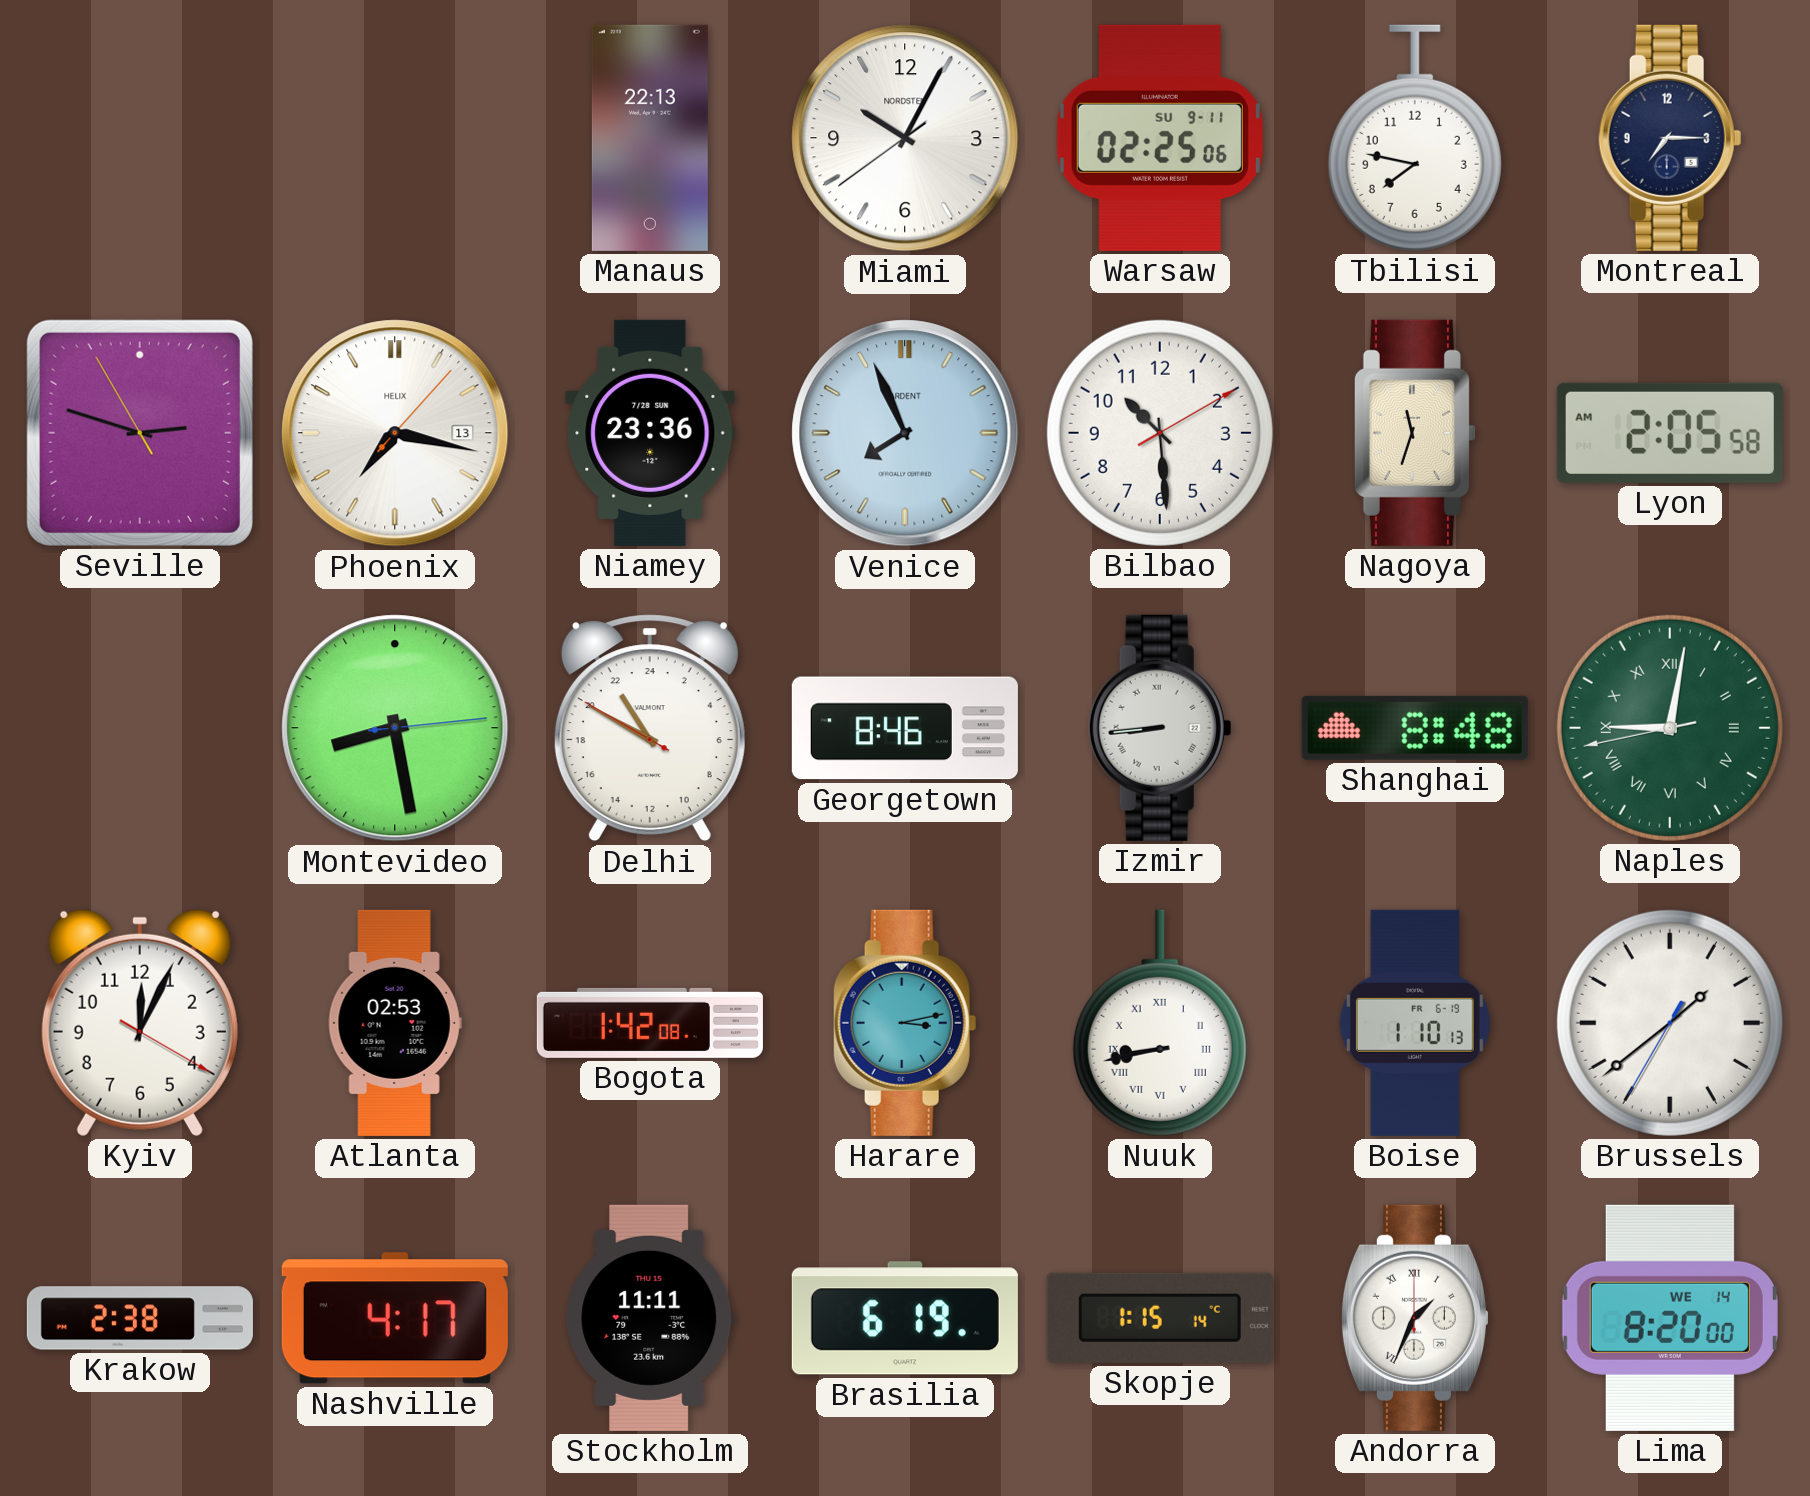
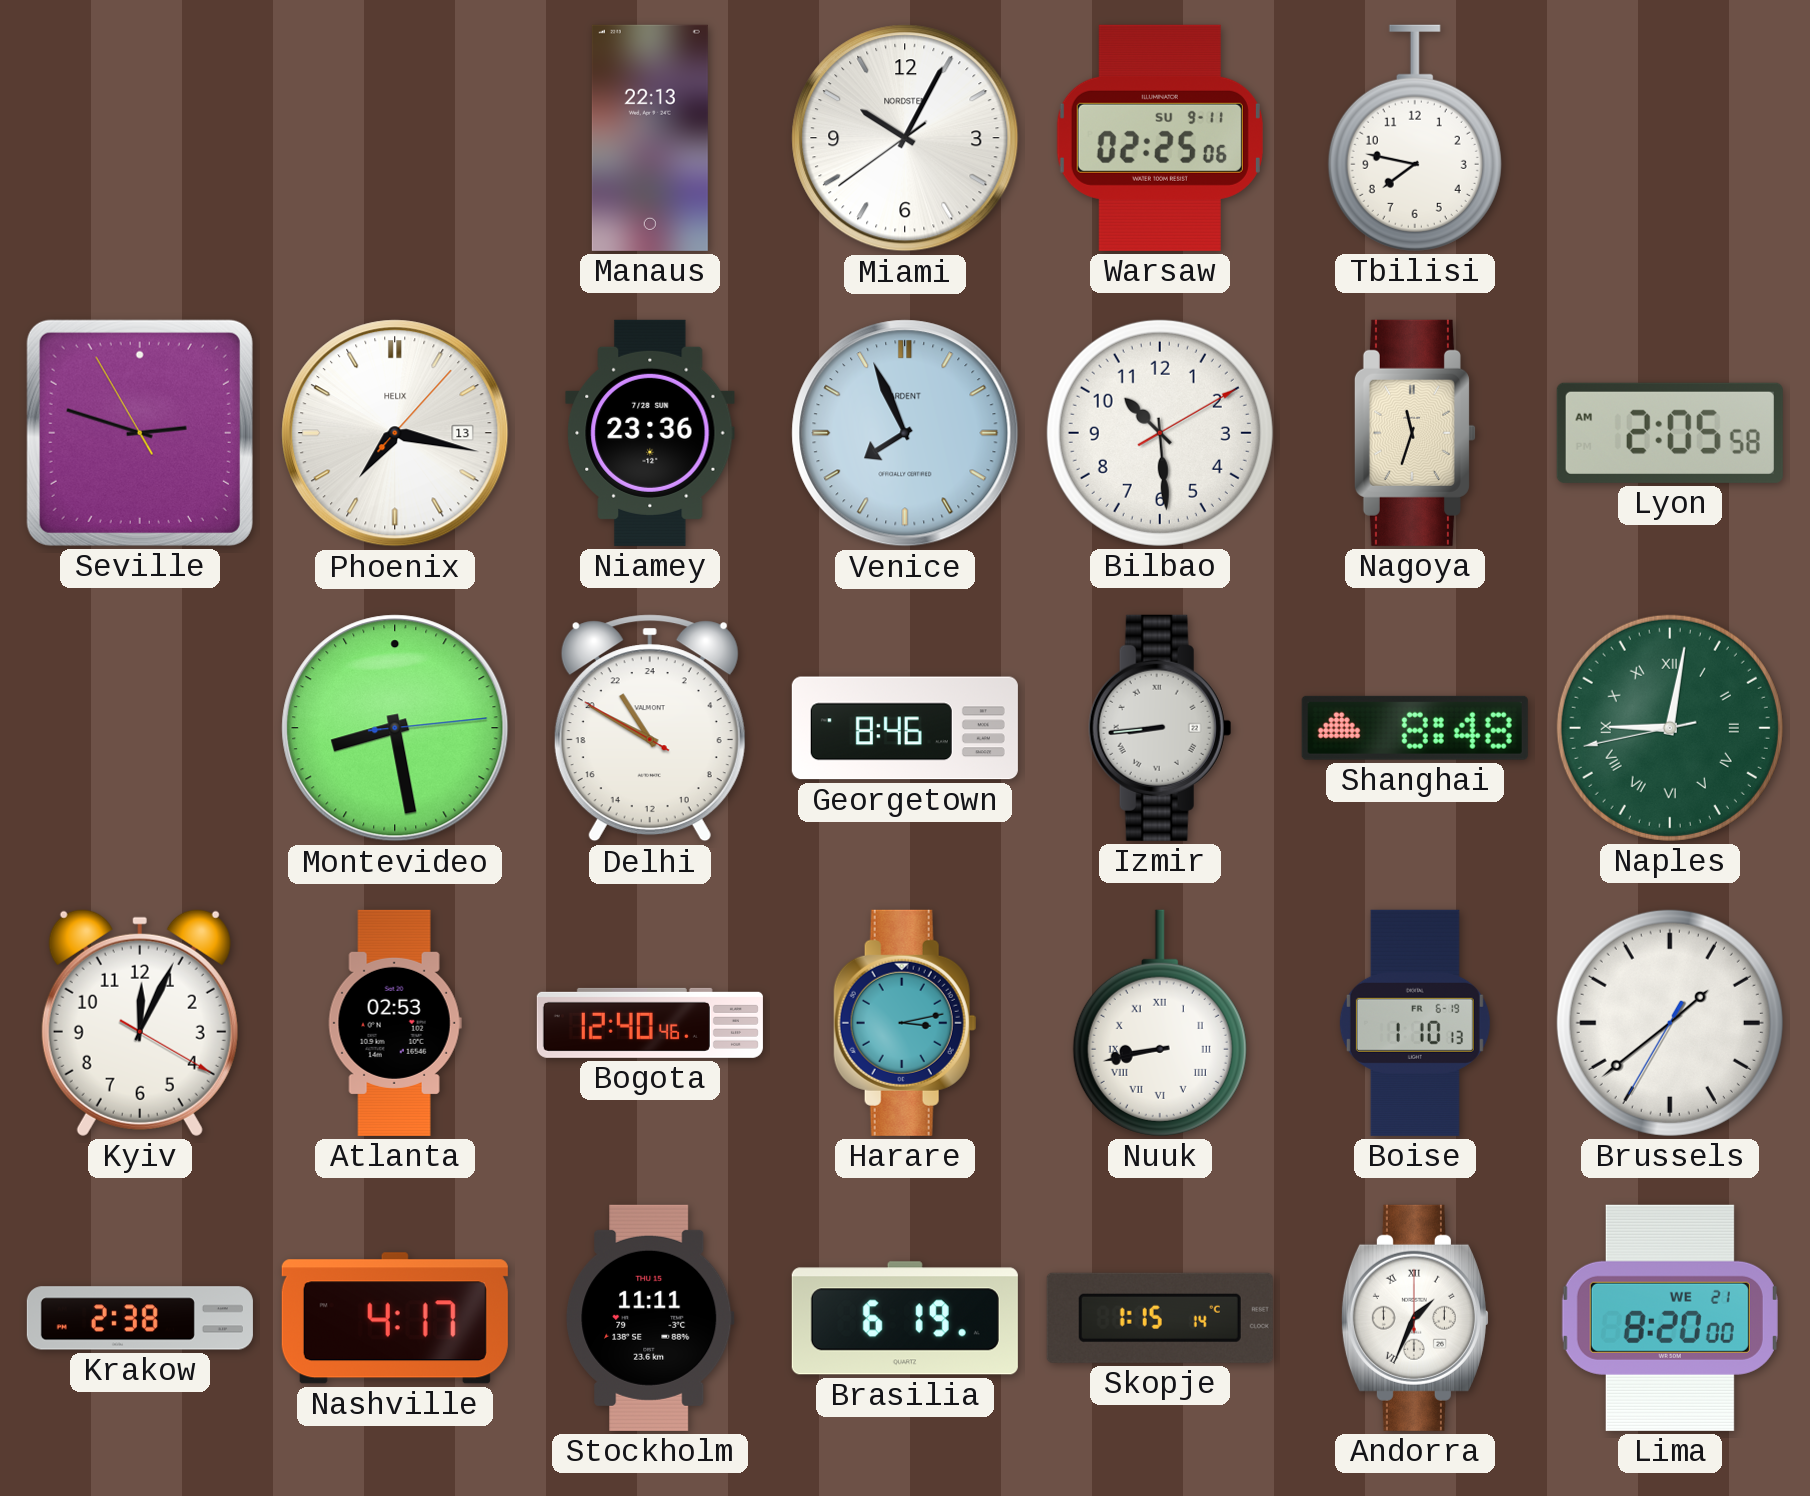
Montreal: 7:15 -> none
Bogota: 1:42 -> 12:40
Lima date: WE 14 -> WE 21
